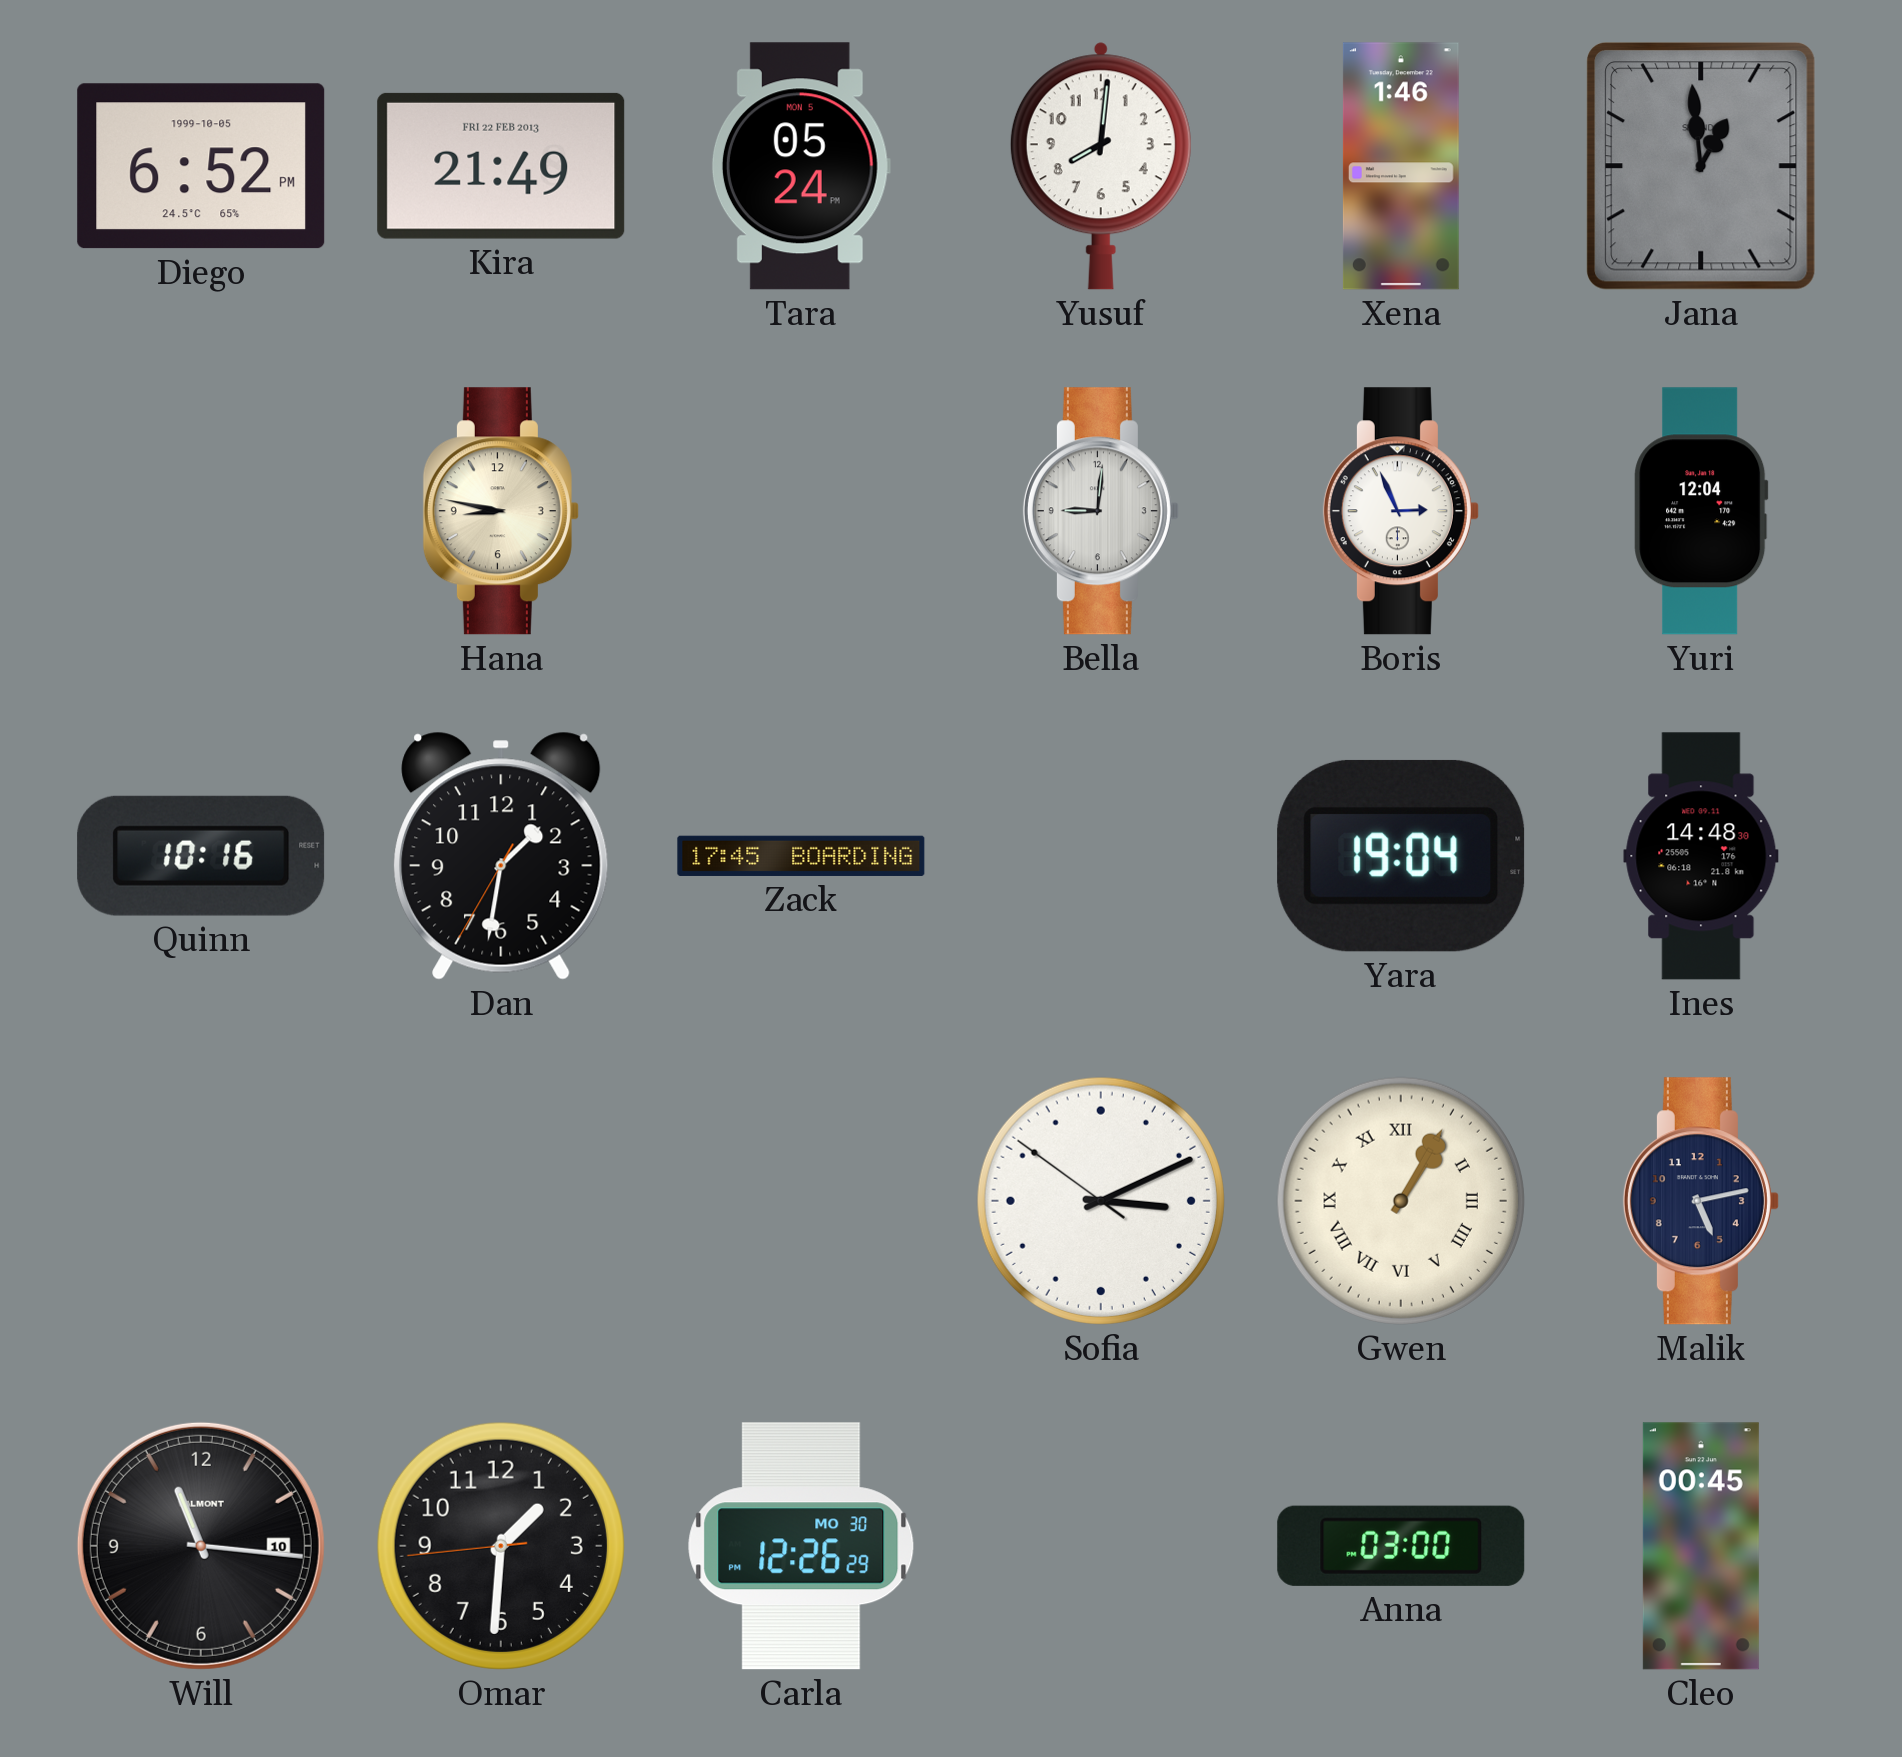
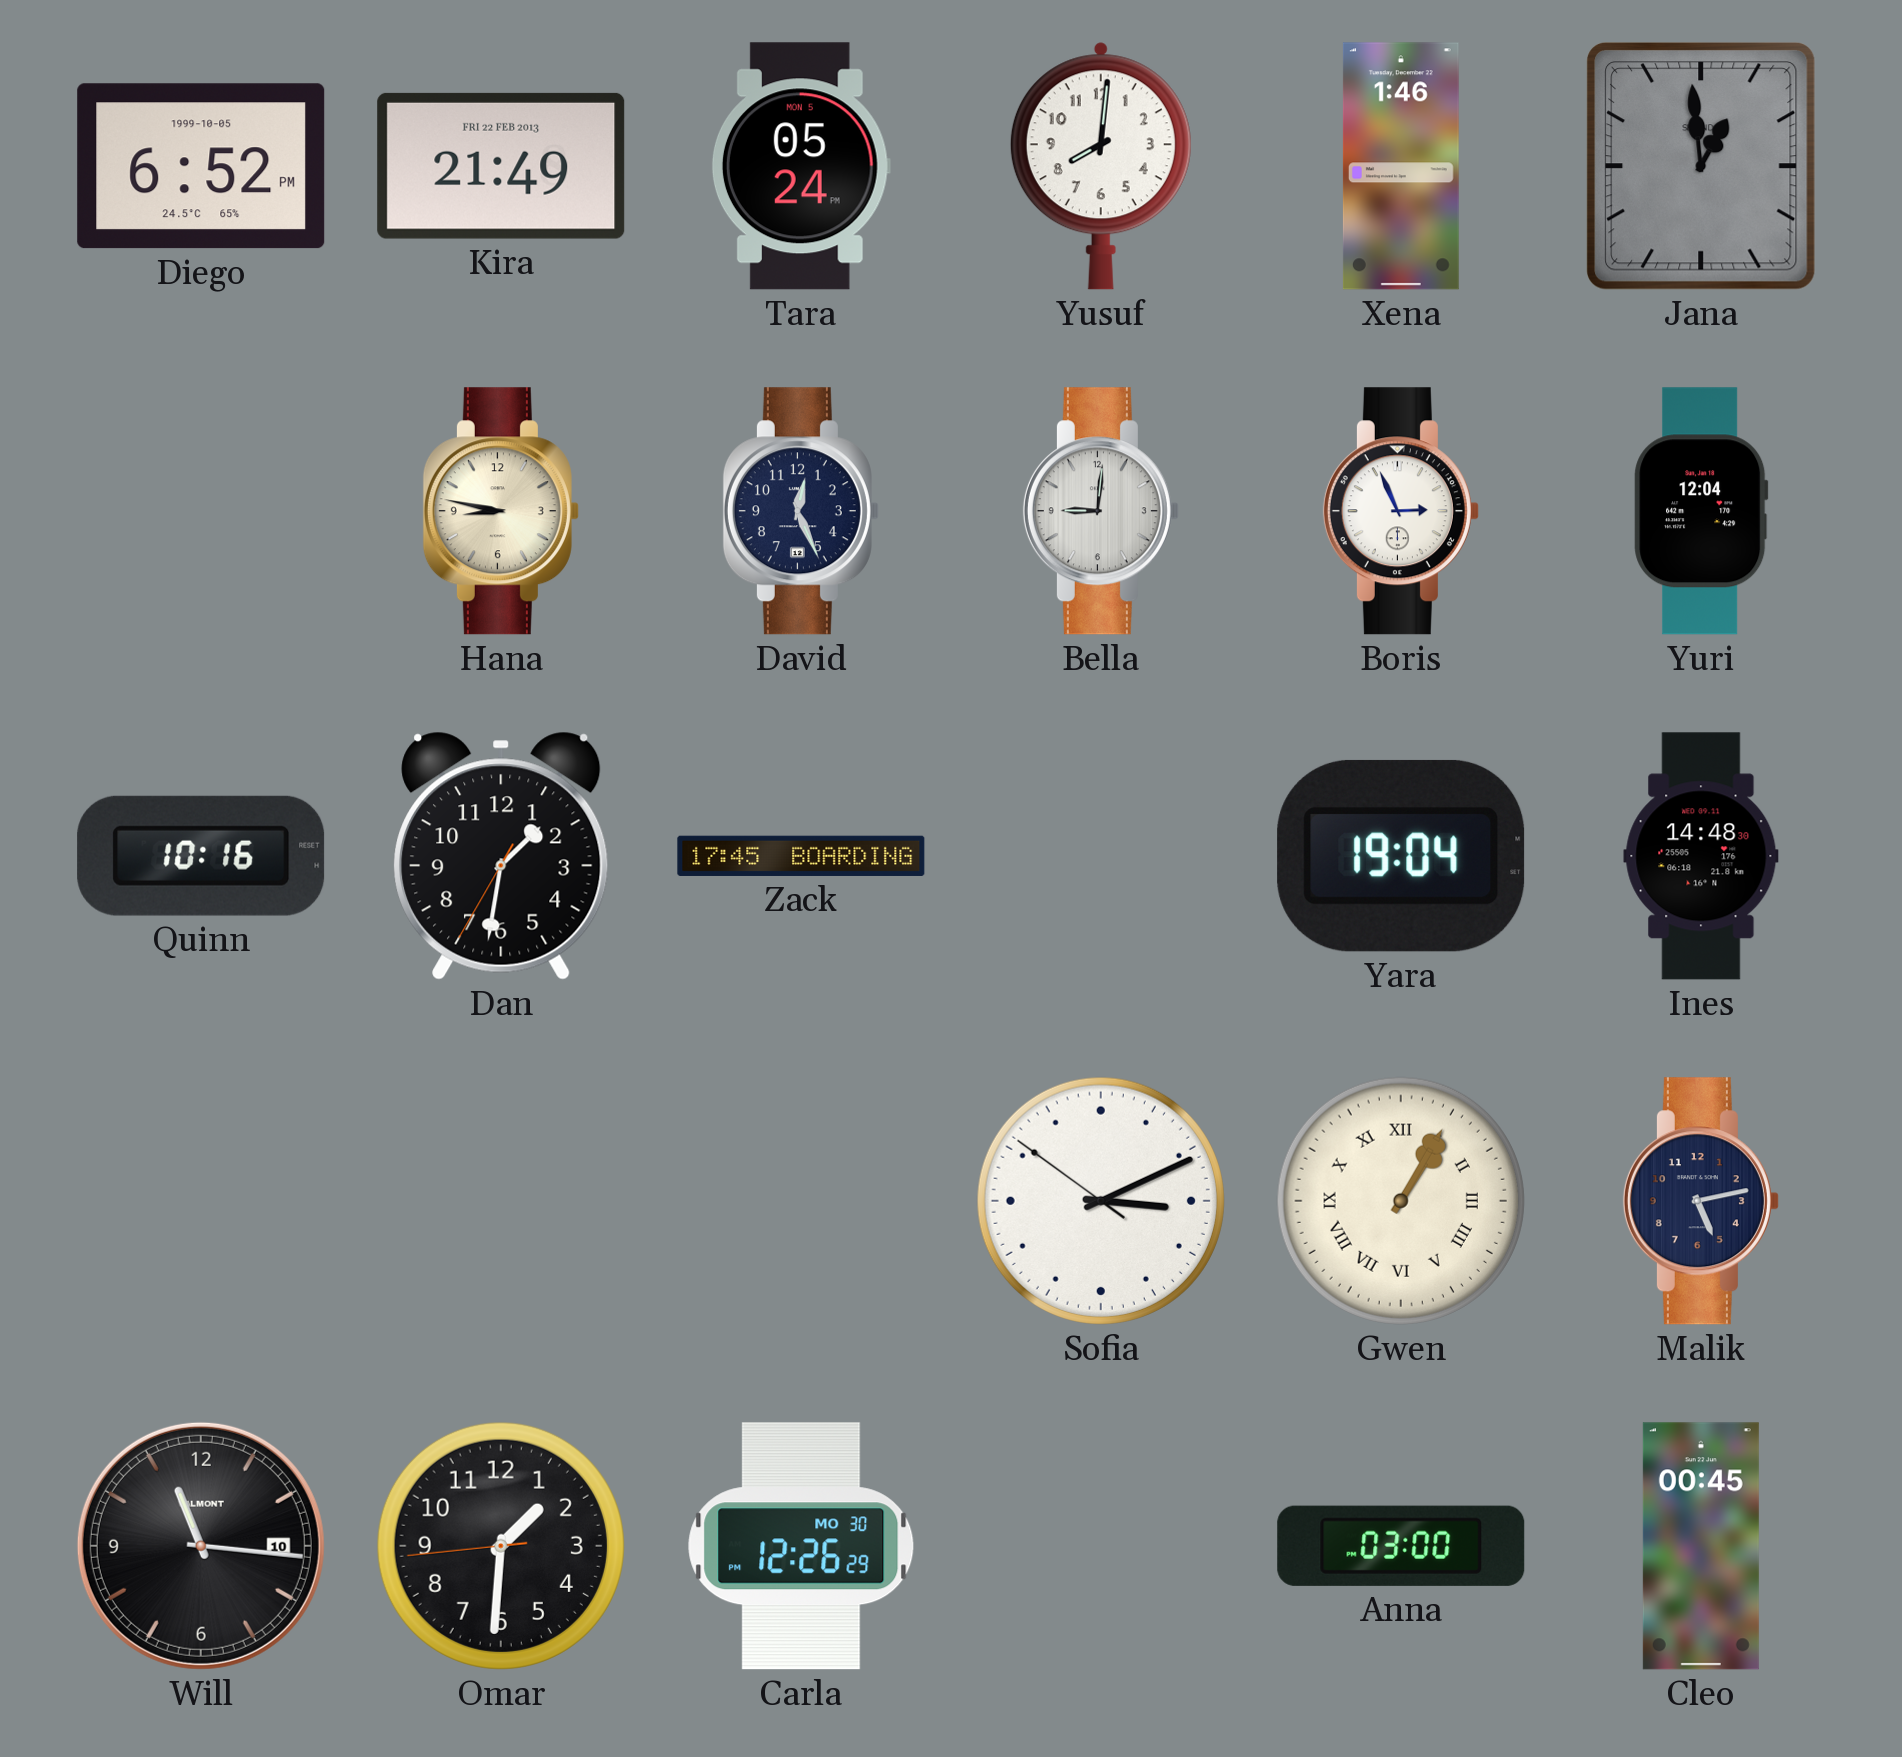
David: none -> 12:26
